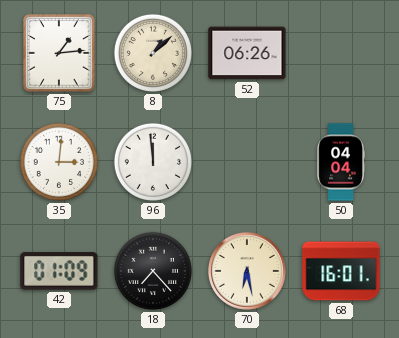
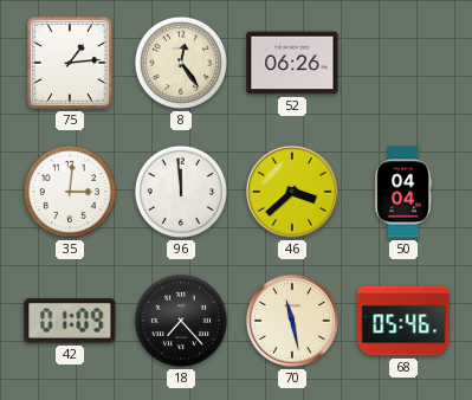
8: 1:08 -> 12:24
46: none -> 3:38
70: 6:28 -> 11:28
68: 16:01 -> 05:46
